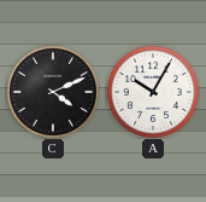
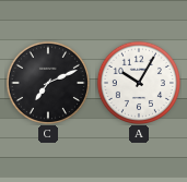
C: 4:11 -> 7:11
